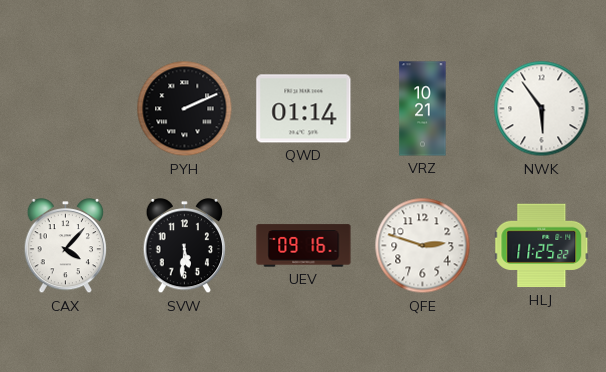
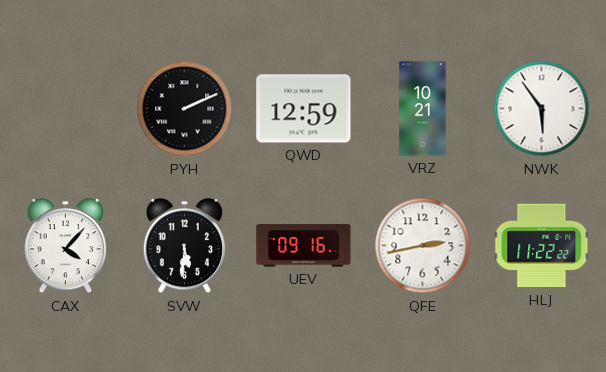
QWD: 01:14 -> 12:59
QFE: 2:48 -> 2:43
HLJ: 11:25 -> 11:22
